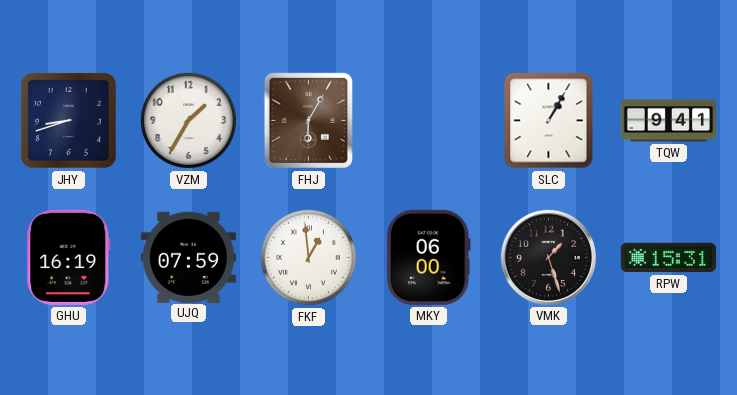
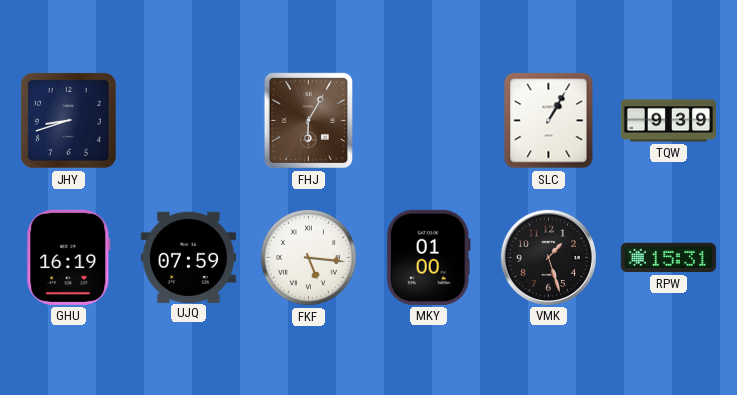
VZM: 1:35 -> none
TQW: 9:41 -> 9:39
FKF: 12:59 -> 5:16
MKY: 06:00 -> 01:00
